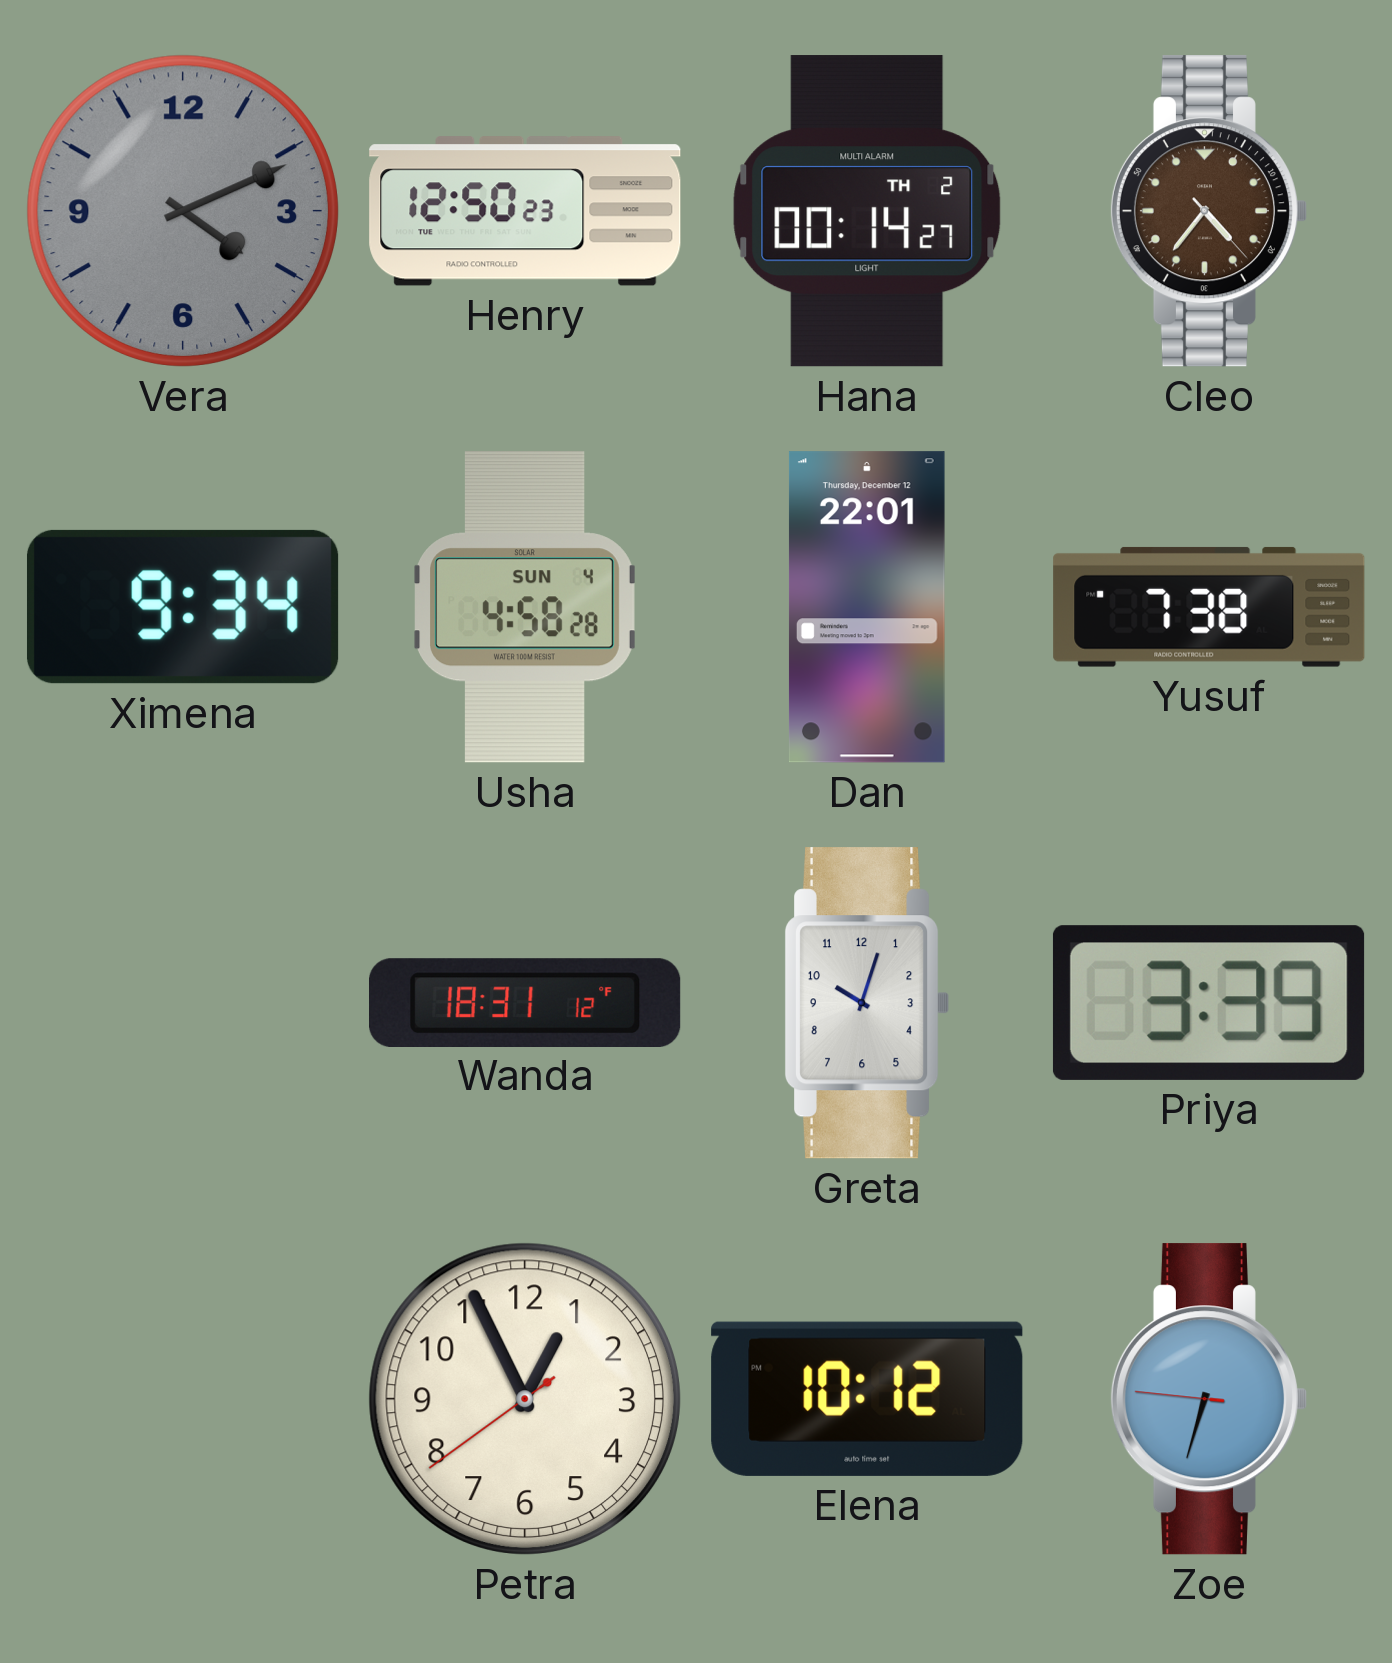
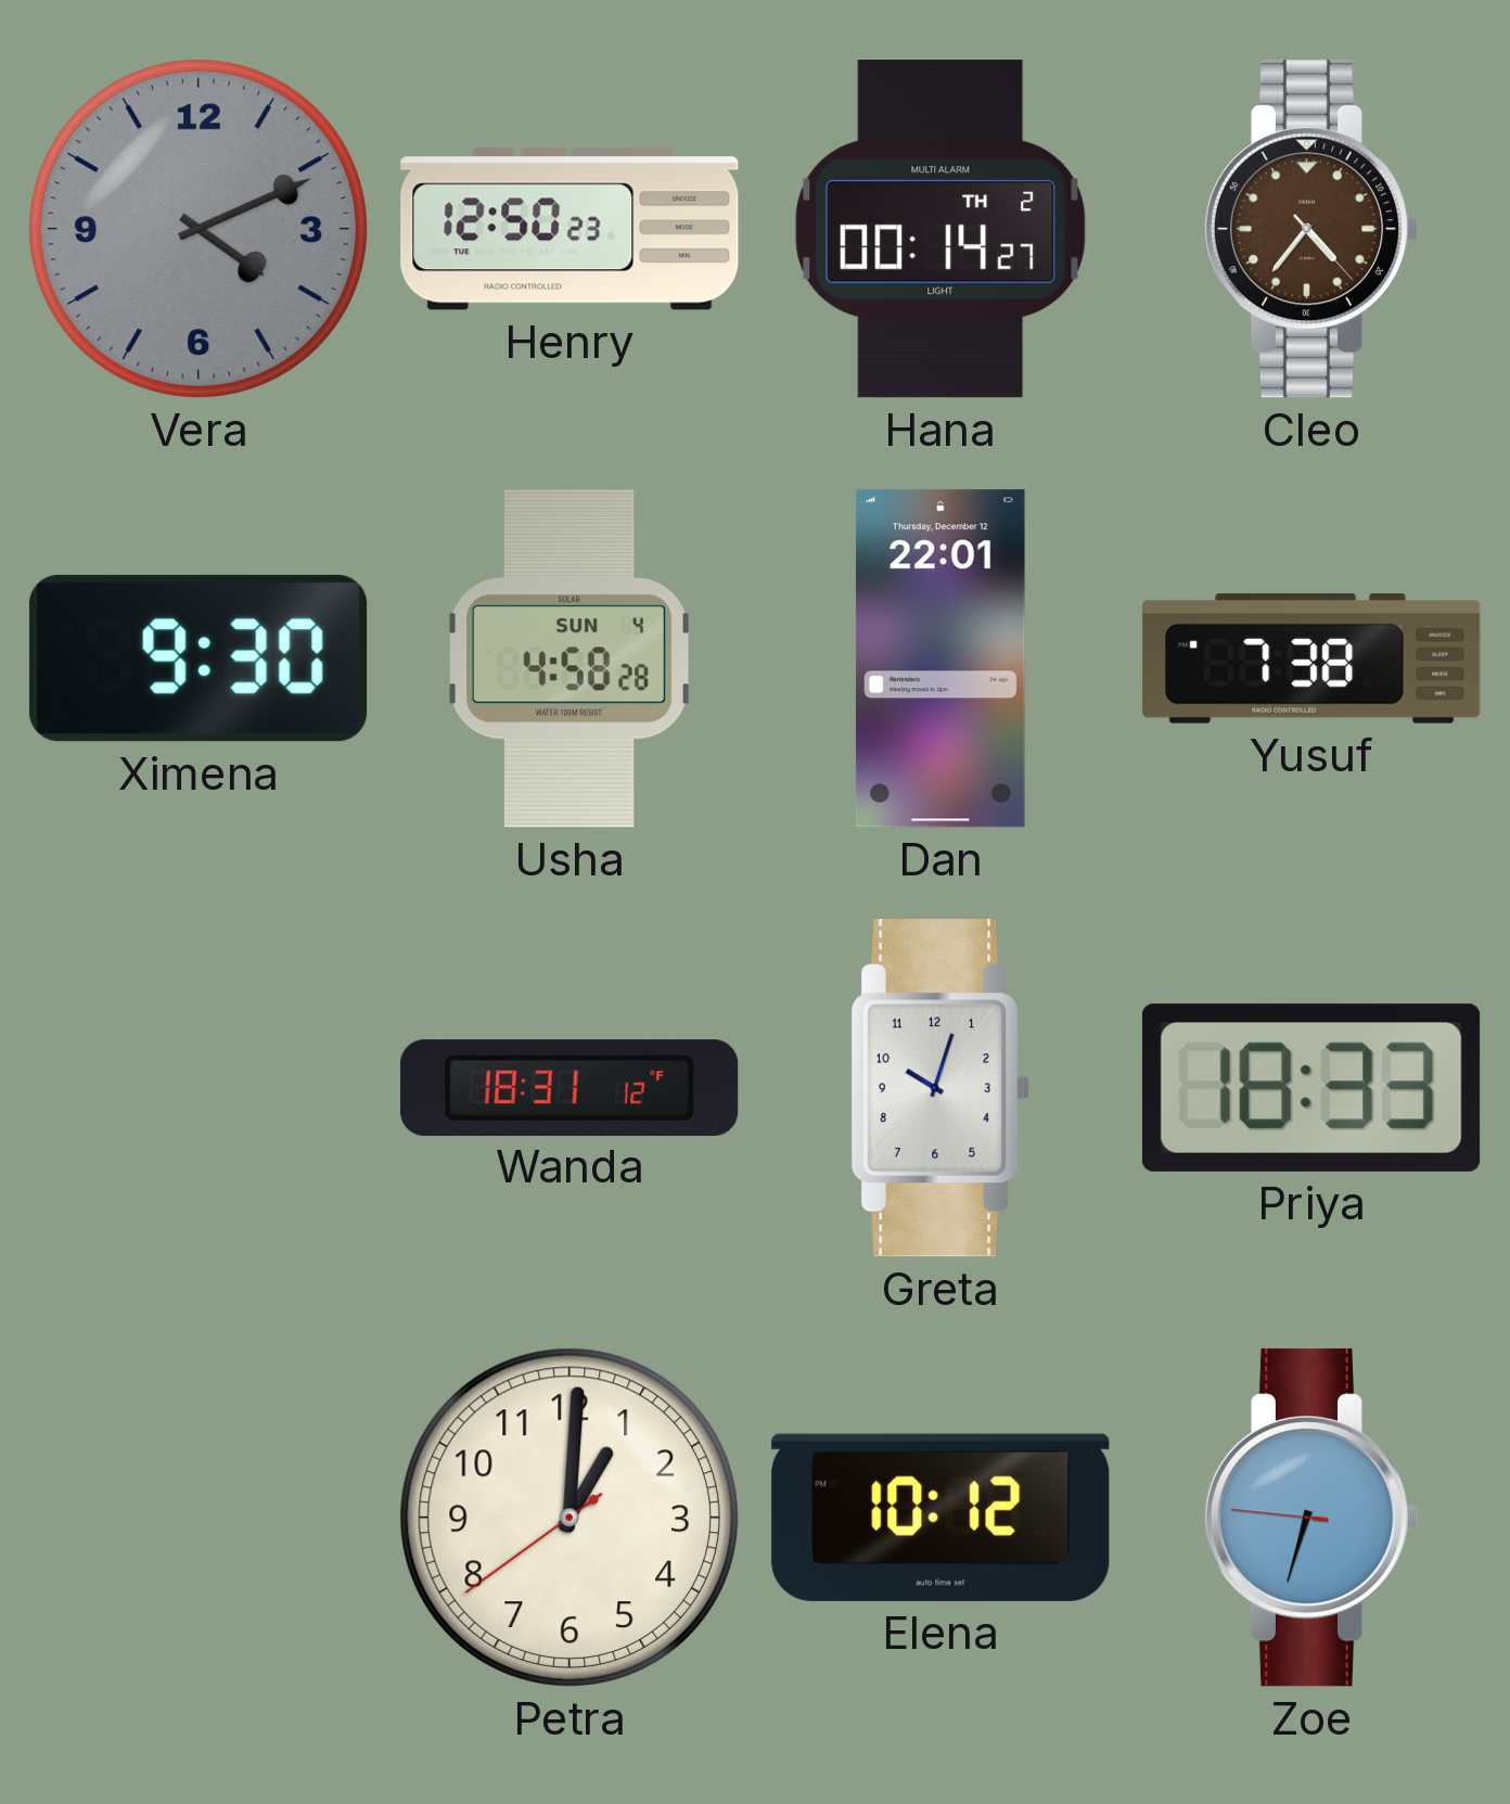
Ximena: 9:34 -> 9:30
Priya: 3:39 -> 18:33
Petra: 12:55 -> 1:00
